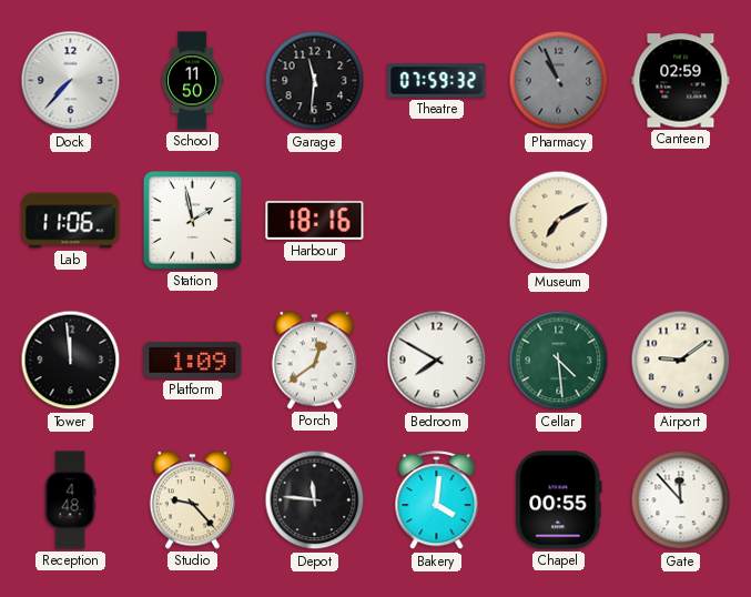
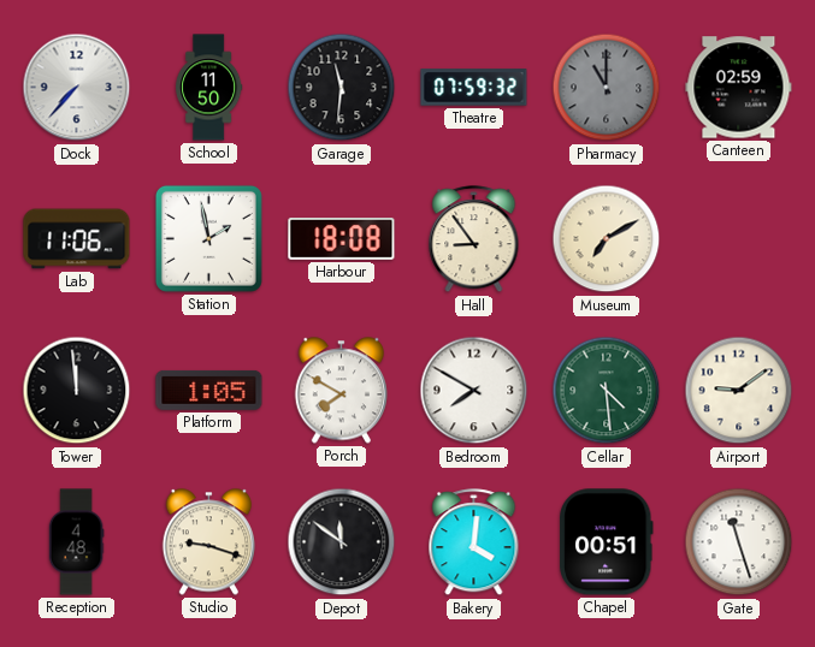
Pharmacy: 10:56 -> 11:00
Harbour: 18:16 -> 18:08
Hall: none -> 8:54
Platform: 1:09 -> 1:05
Porch: 12:39 -> 7:50
Studio: 9:23 -> 9:18
Depot: 11:46 -> 11:51
Chapel: 00:55 -> 00:51
Gate: 11:53 -> 11:27
